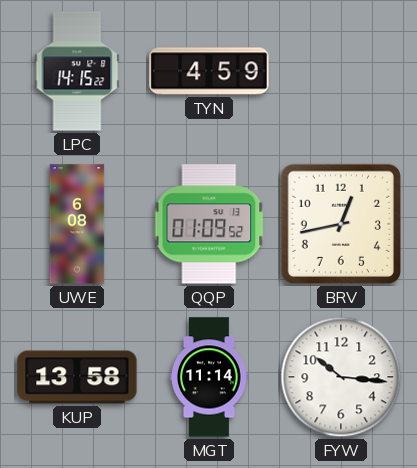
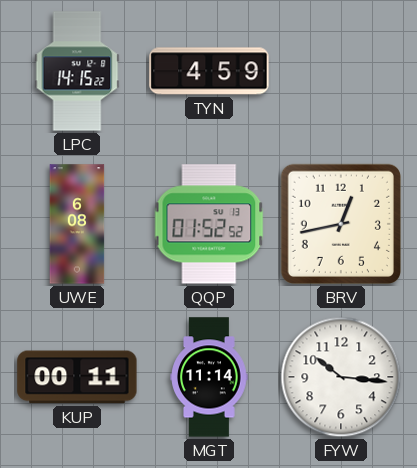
QQP: 01:09 -> 01:52
KUP: 13:58 -> 00:11
